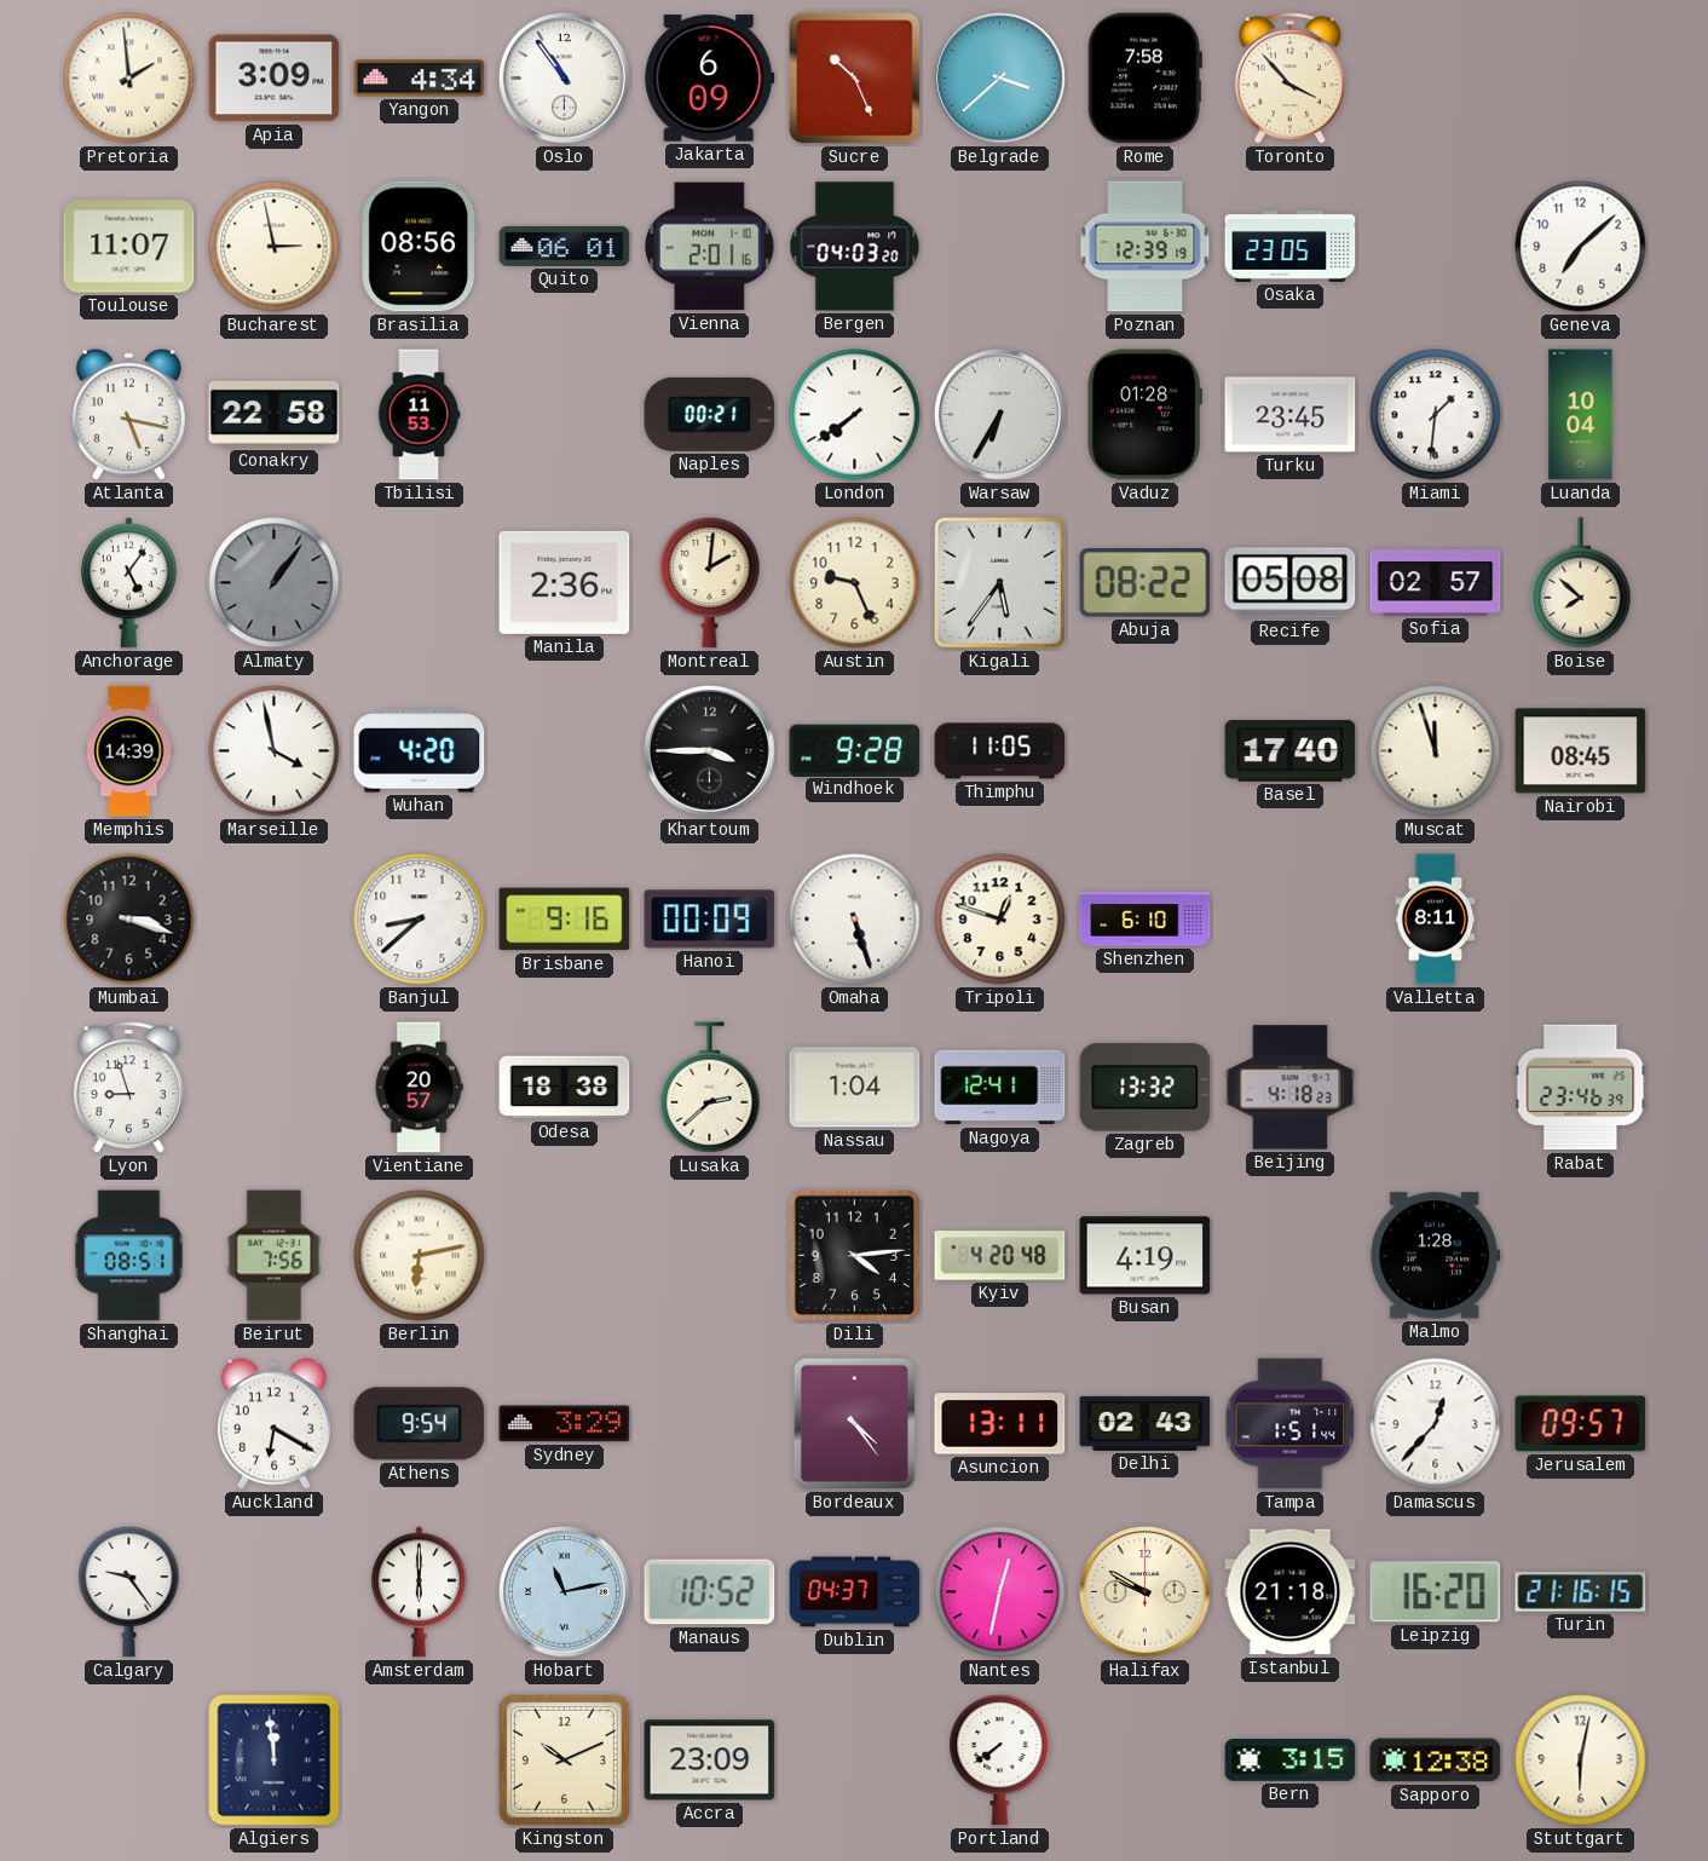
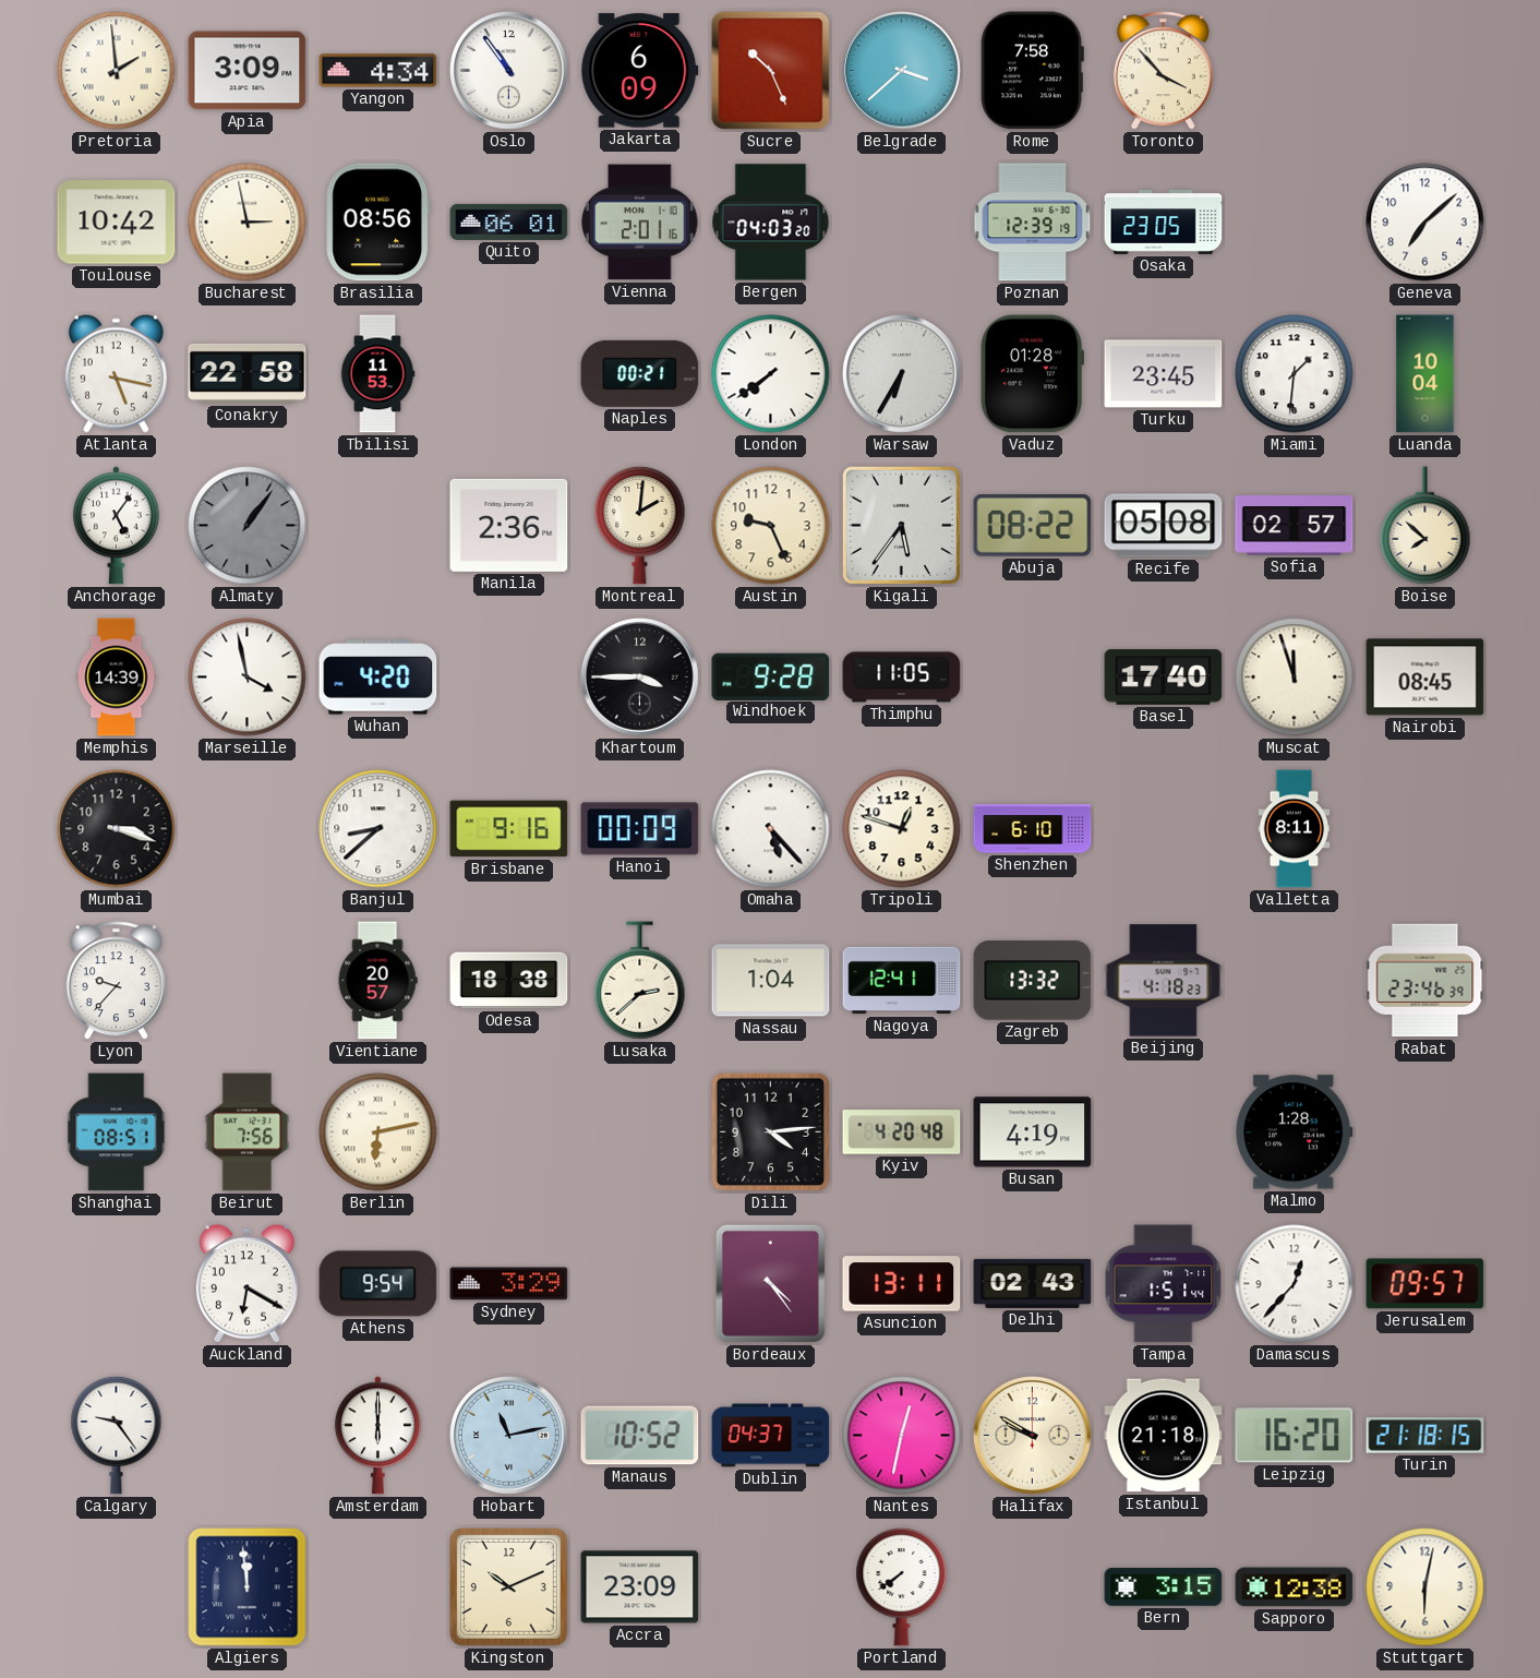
Toulouse: 11:07 -> 10:42
Omaha: 5:27 -> 5:23
Lyon: 8:57 -> 9:37
Turin: 21:16 -> 21:18
